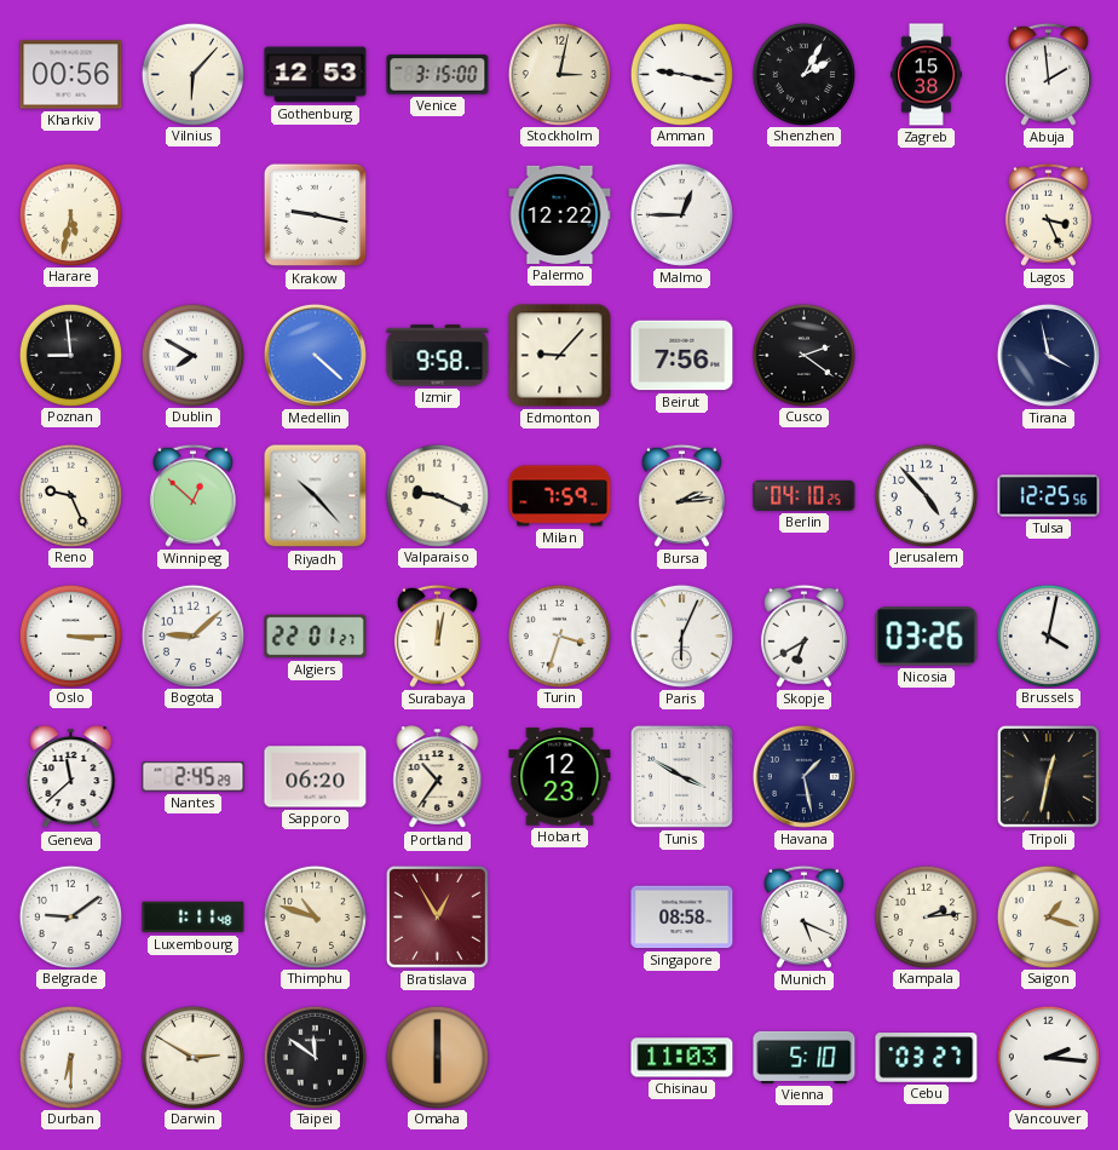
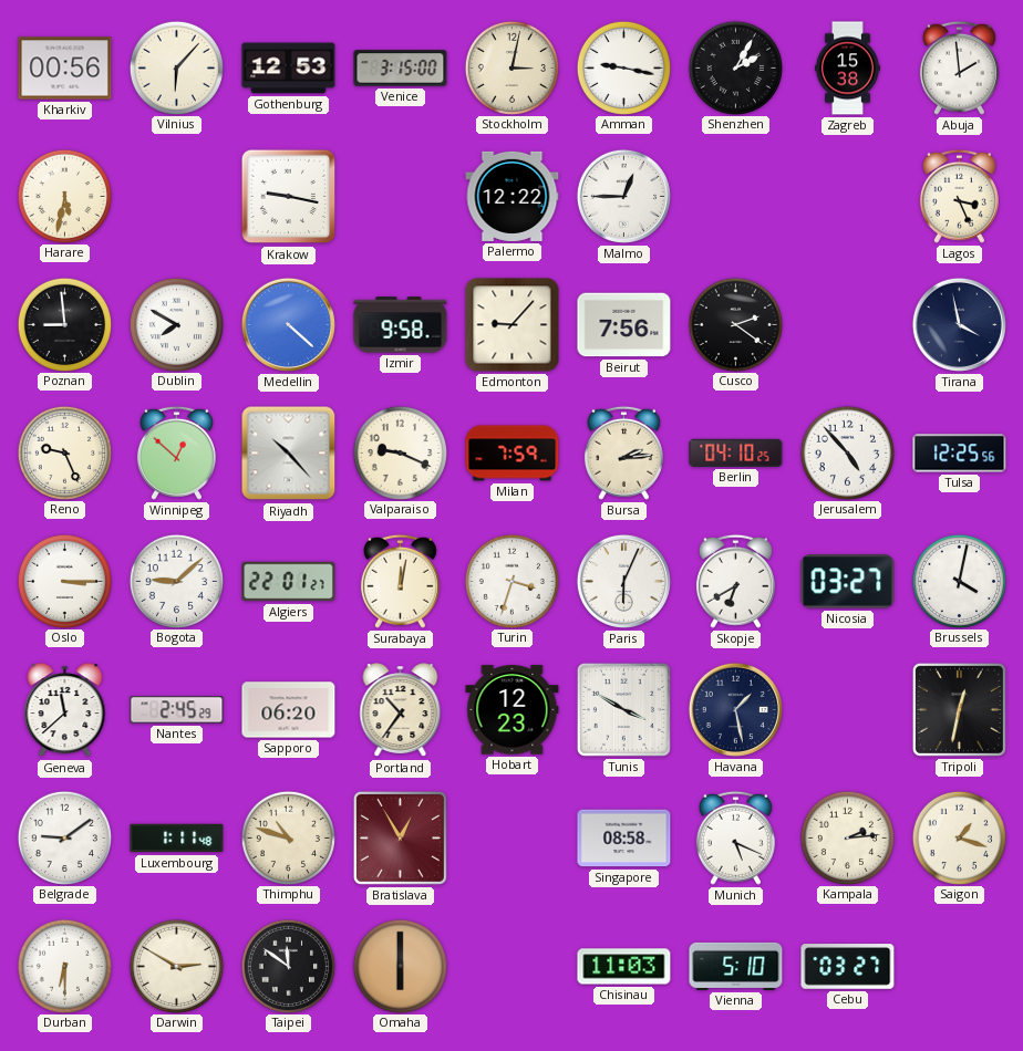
Nicosia: 03:26 -> 03:27
Vancouver: 2:16 -> none
